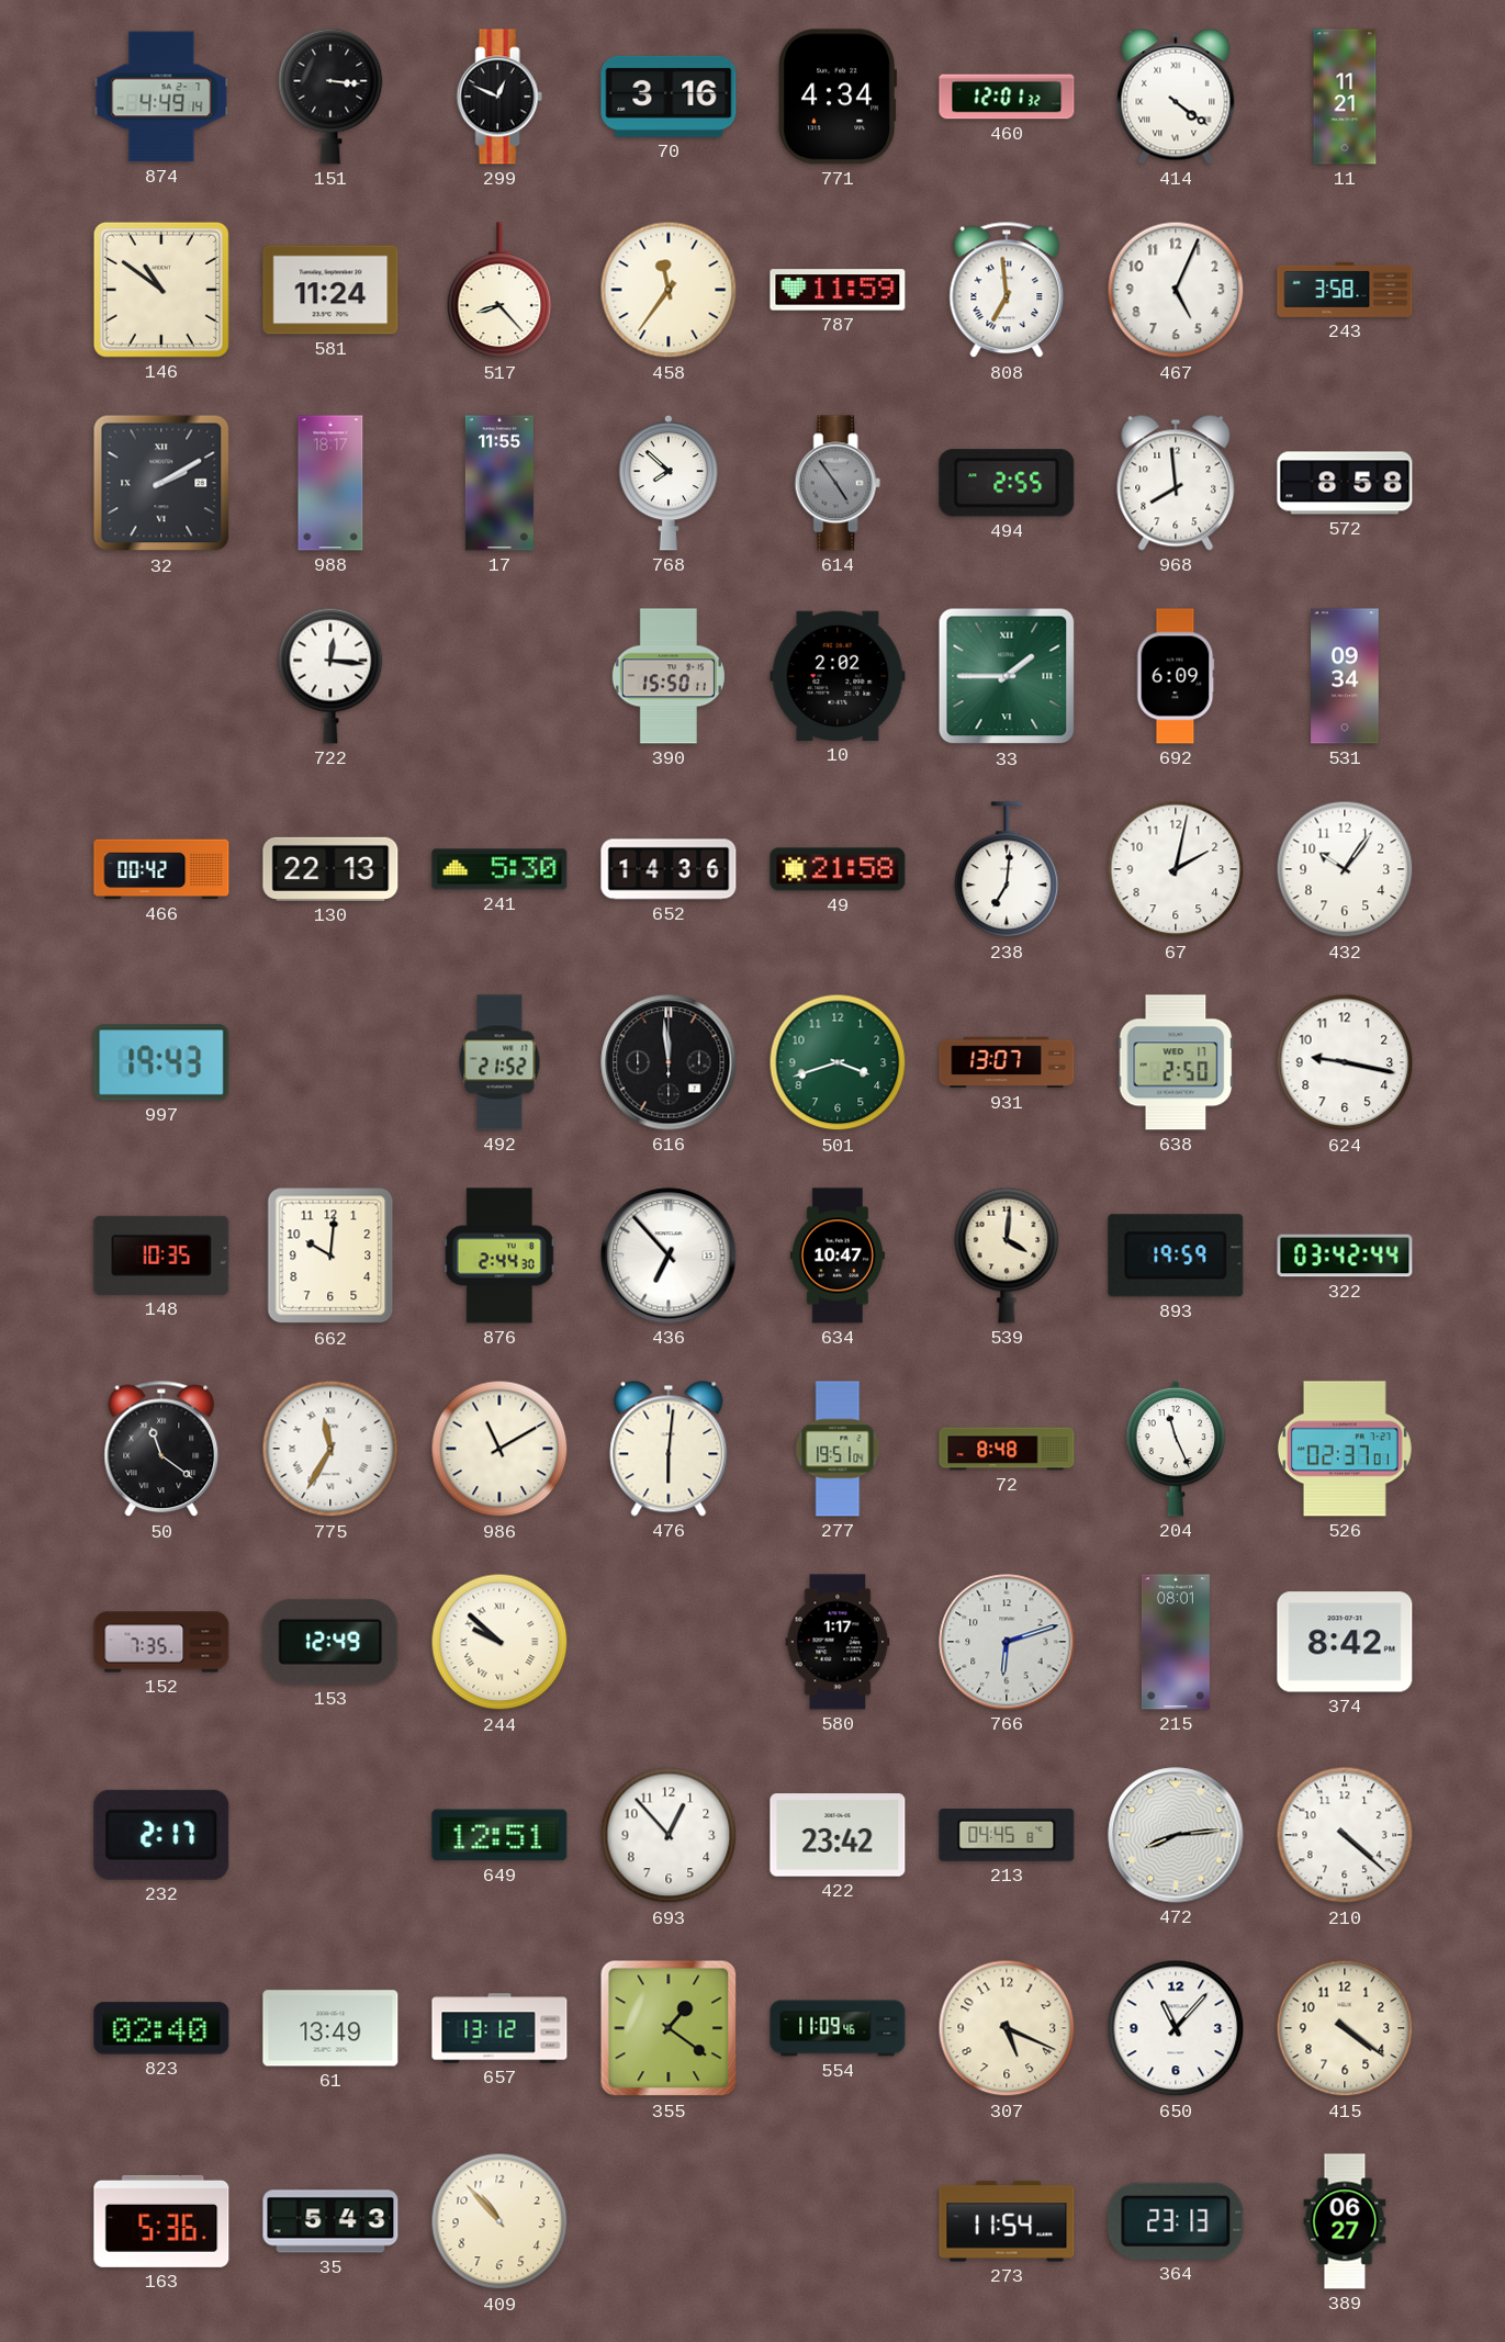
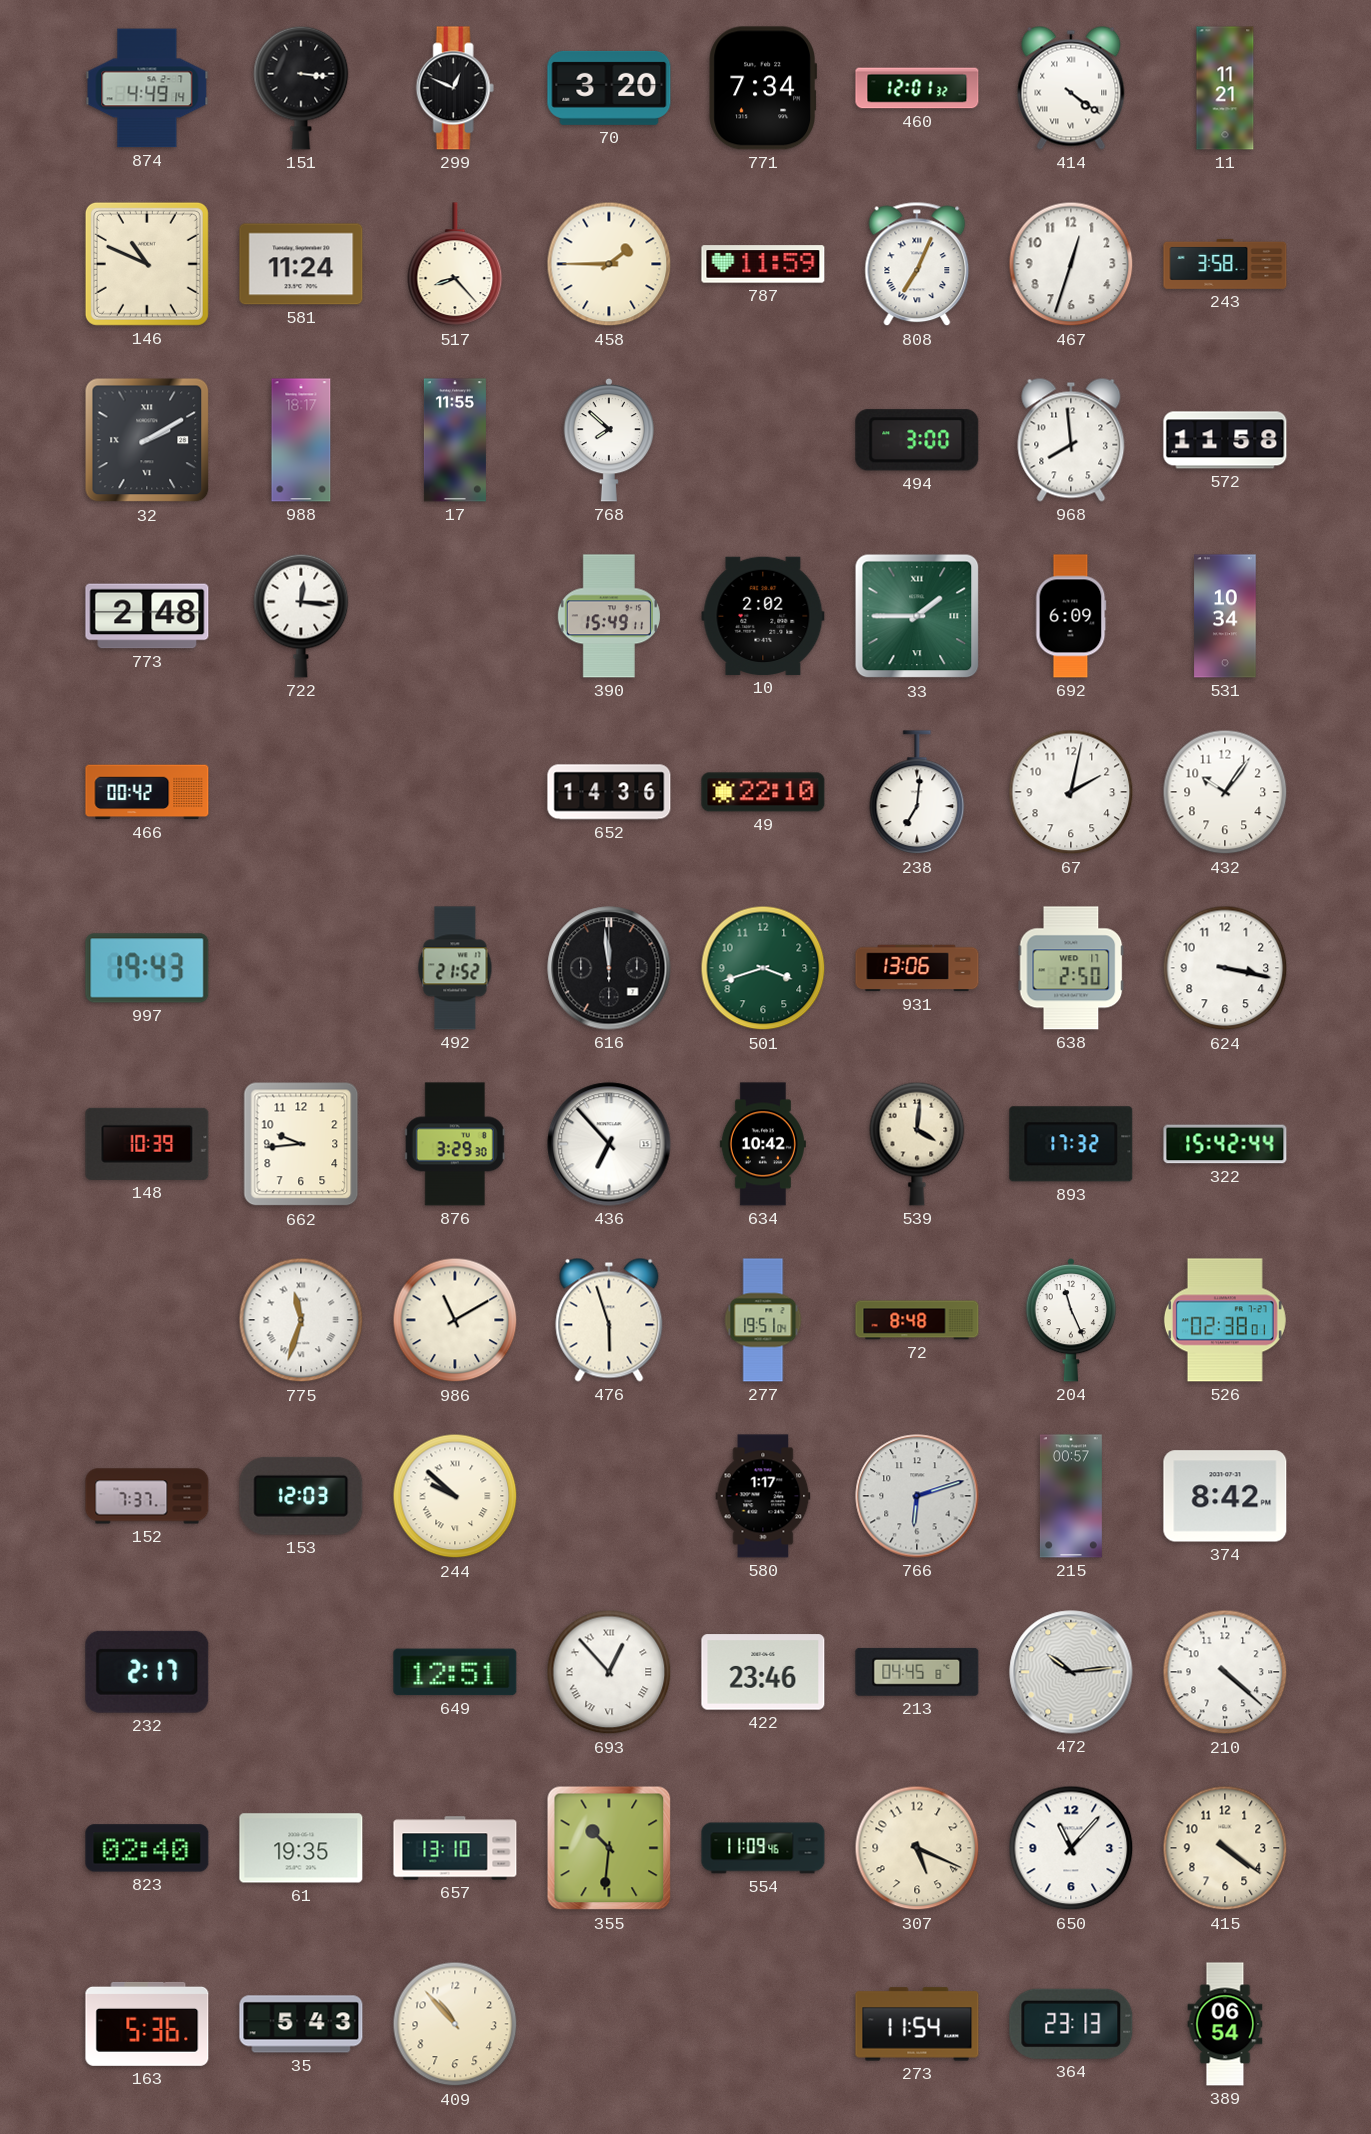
70: 3:16 -> 3:20
771: 4:34 -> 7:34
146: 10:51 -> 10:49
458: 11:36 -> 1:45
808: 6:59 -> 7:04
467: 5:04 -> 12:33
614: 4:54 -> none
494: 2:55 -> 3:00
572: 8:58 -> 11:58
773: none -> 2:48
390: 15:50 -> 15:49
531: 09:34 -> 10:34
130: 22:13 -> none
241: 5:30 -> none
49: 21:58 -> 22:10
931: 13:07 -> 13:06
624: 9:17 -> 3:17
148: 10:35 -> 10:39
662: 10:01 -> 9:44
876: 2:44 -> 3:29
634: 10:47 -> 10:42
893: 19:59 -> 17:32
322: 03:42 -> 15:42
50: 11:21 -> none
775: 11:35 -> 11:33
476: 6:01 -> 5:57
526: 02:37 -> 02:38
152: 7:35 -> 7:37
153: 12:49 -> 12:03
215: 08:01 -> 00:57
693 numerals: Arabic -> Roman
422: 23:42 -> 23:46
472: 8:14 -> 10:14
61: 13:49 -> 19:35
657: 13:12 -> 13:10
355: 1:21 -> 10:31
389: 06:27 -> 06:54
